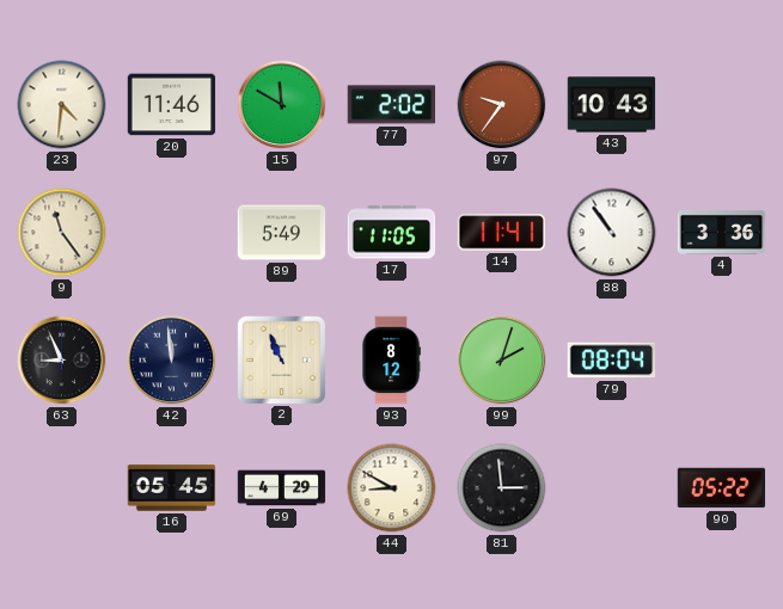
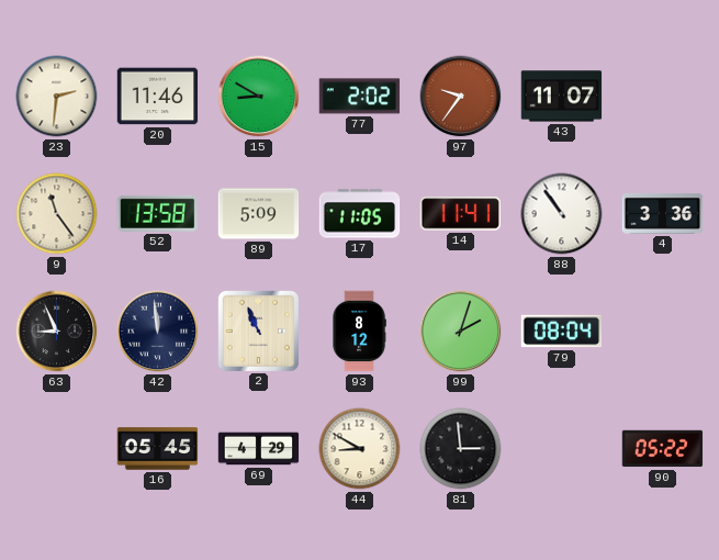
23: 4:31 -> 2:31
15: 11:50 -> 8:50
43: 10:43 -> 11:07
52: none -> 13:58
89: 5:49 -> 5:09
